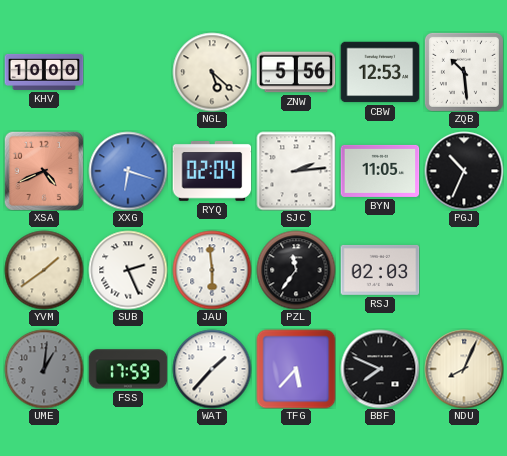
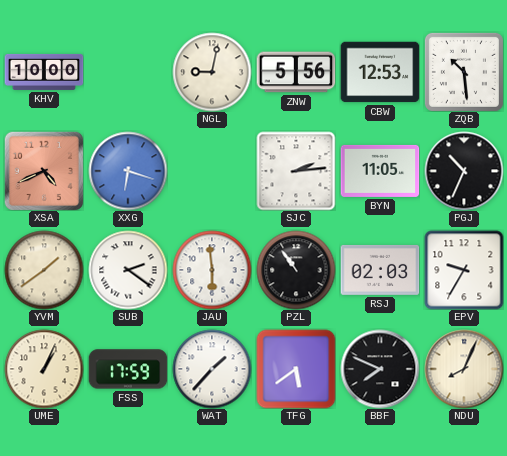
NGL: 5:22 -> 9:02
RYQ: 02:04 -> none
SUB: 2:26 -> 2:21
PZL: 11:36 -> 10:54
EPV: none -> 9:35
UME: 1:01 -> 1:04
UME dial: grey -> cream
TFG: 5:37 -> 5:39
